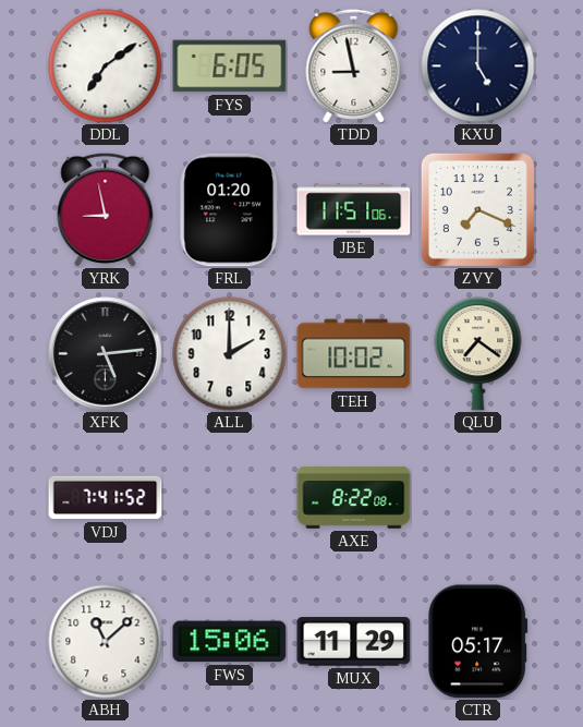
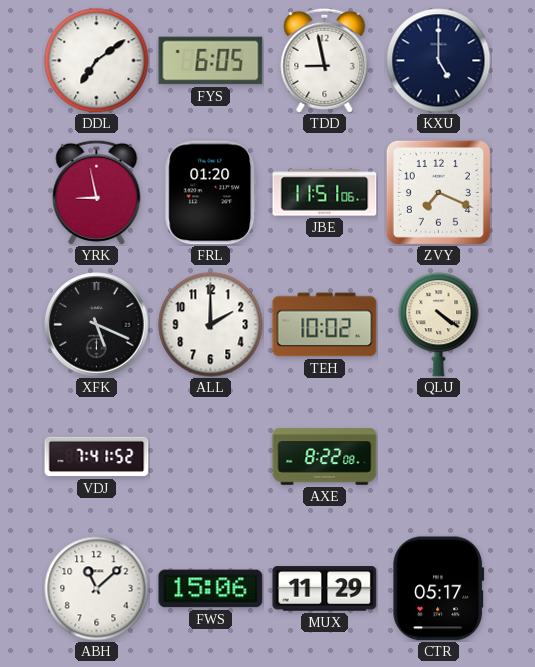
XFK: 5:14 -> 5:19
QLU: 7:21 -> 4:21
